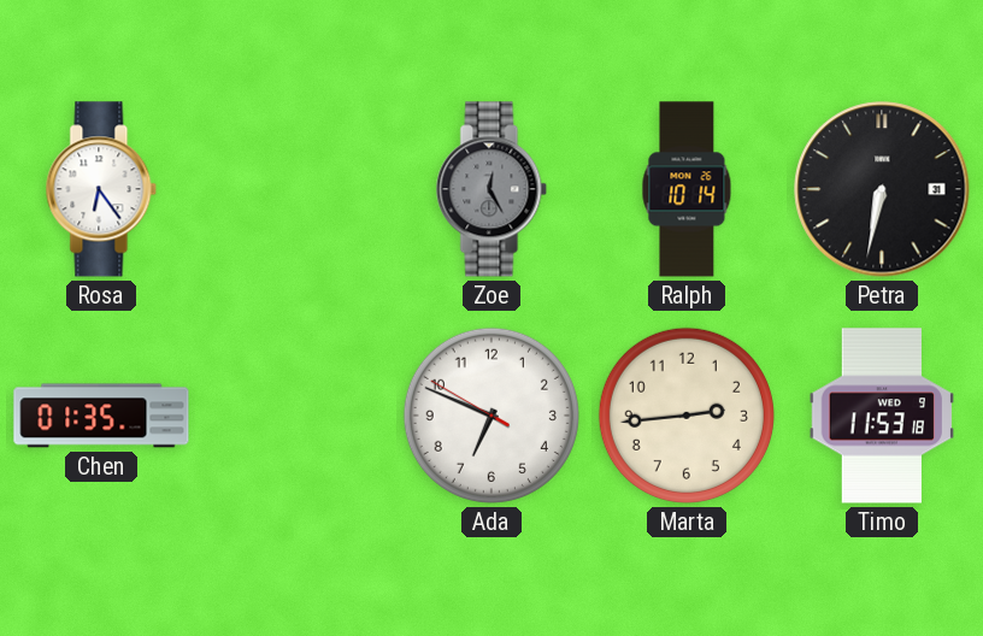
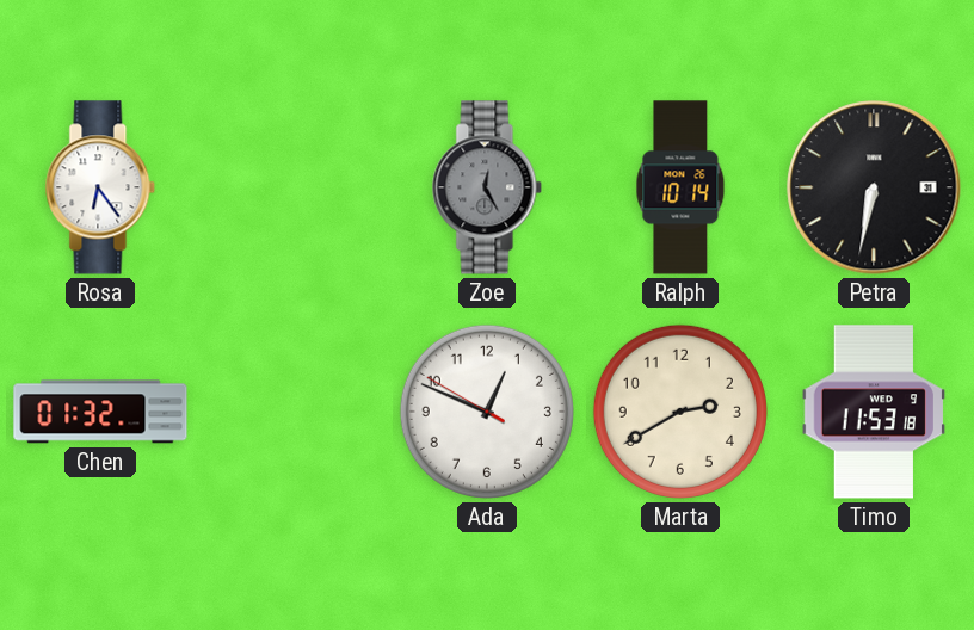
Chen: 01:35 -> 01:32
Ada: 6:48 -> 12:48
Marta: 2:44 -> 2:40
